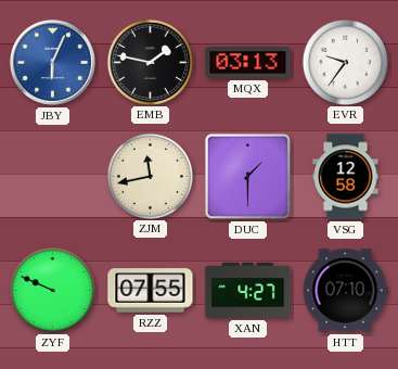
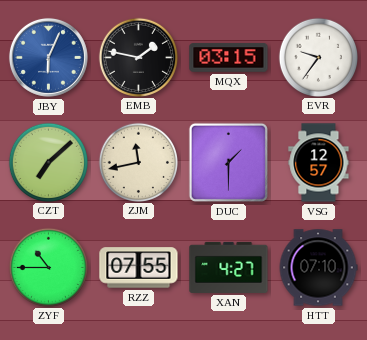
MQX: 03:13 -> 03:15
CZT: none -> 7:08
VSG: 12:58 -> 12:57
ZYF: 9:49 -> 10:45
